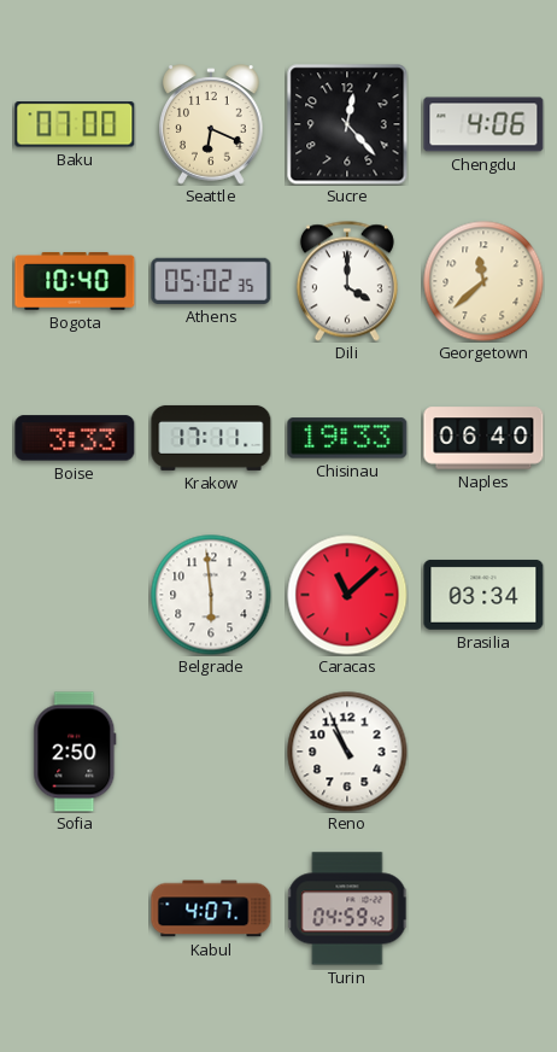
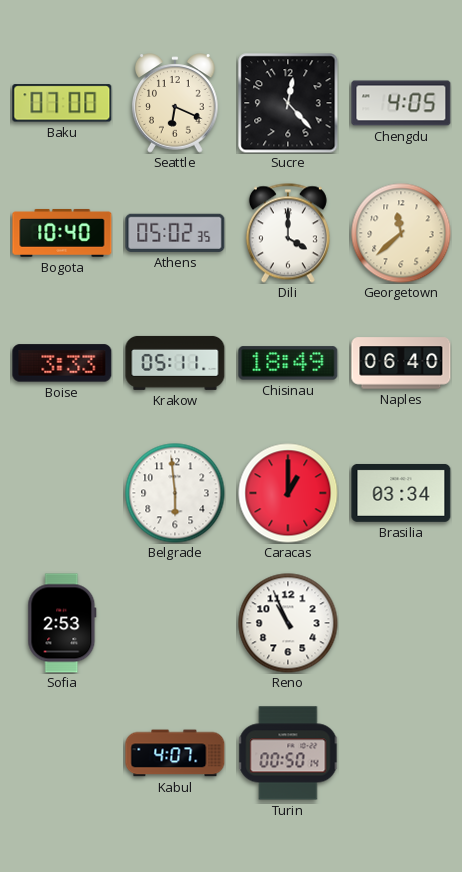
Chengdu: 4:06 -> 4:05
Krakow: 17:11 -> 05:11
Chisinau: 19:33 -> 18:49
Caracas: 11:08 -> 1:00
Sofia: 2:50 -> 2:53
Turin: 04:59 -> 00:50
